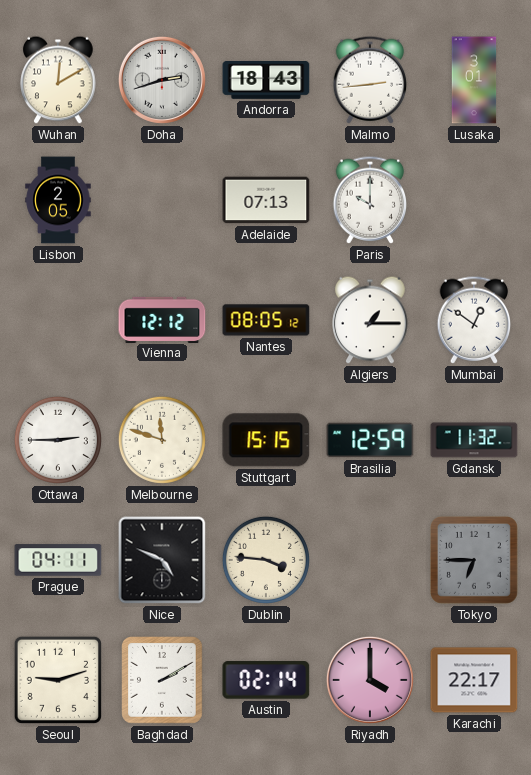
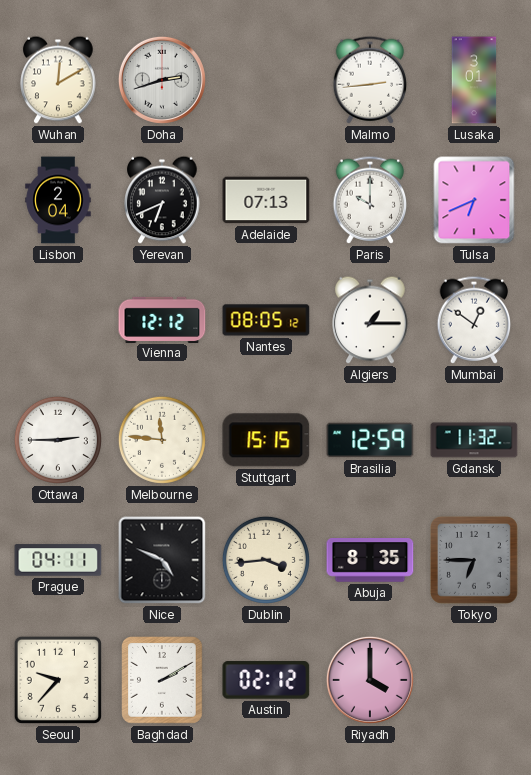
Andorra: 18:43 -> none
Lisbon: 2:05 -> 2:04
Yerevan: none -> 6:41
Tulsa: none -> 6:41
Melbourne: 11:48 -> 11:46
Dublin: 3:46 -> 3:44
Abuja: none -> 8:35
Seoul: 9:12 -> 9:37
Austin: 02:14 -> 02:12
Karachi: 22:17 -> none
